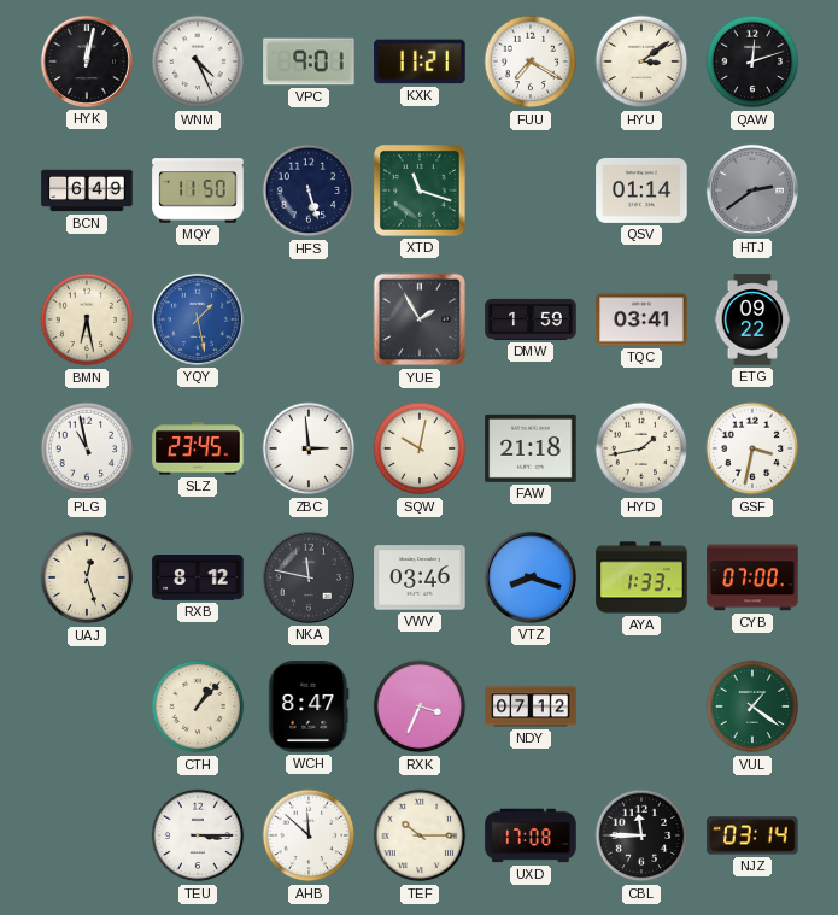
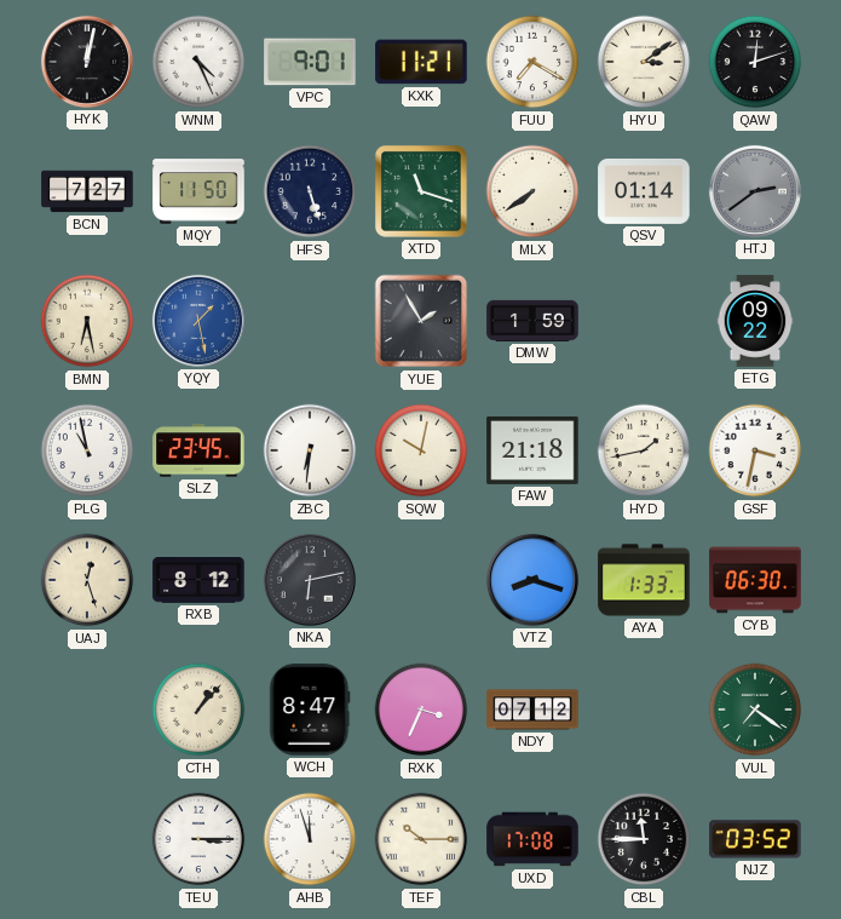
BCN: 6:49 -> 7:27
MLX: none -> 7:39
TQC: 03:41 -> none
ZBC: 2:59 -> 6:31
NKA: 11:47 -> 6:13
VWV: 03:46 -> none
CYB: 07:00 -> 06:30
VUL: 1:21 -> 7:21
AHB: 11:52 -> 11:57
NJZ: 03:14 -> 03:52
